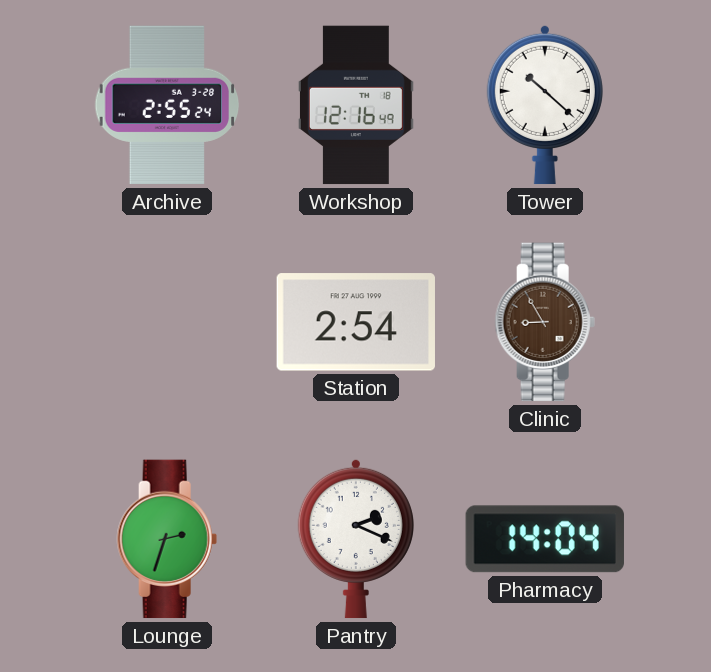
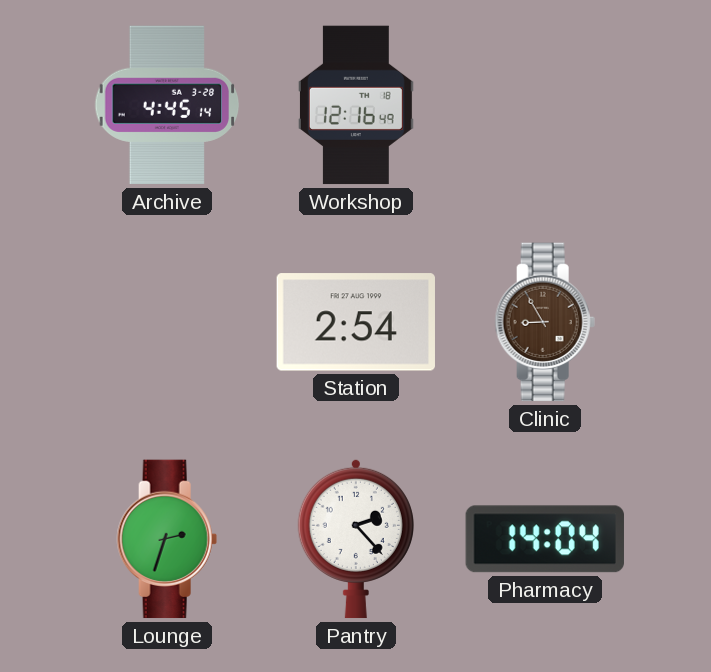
Archive: 2:55 -> 4:45
Tower: 10:22 -> none
Pantry: 2:19 -> 2:23
